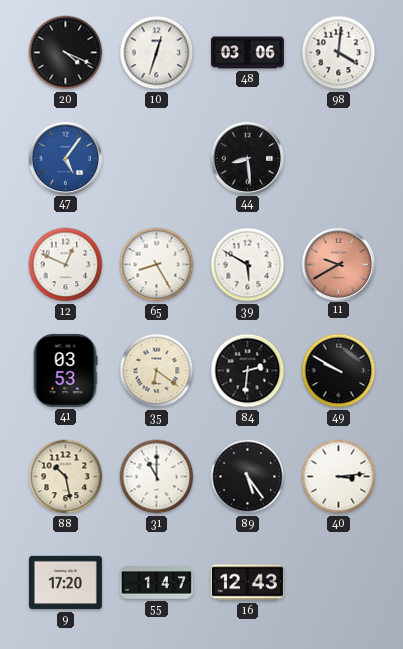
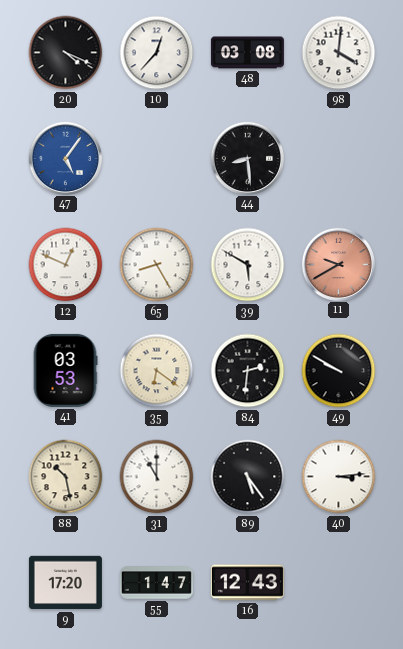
10: 12:33 -> 12:37
48: 03:06 -> 03:08
